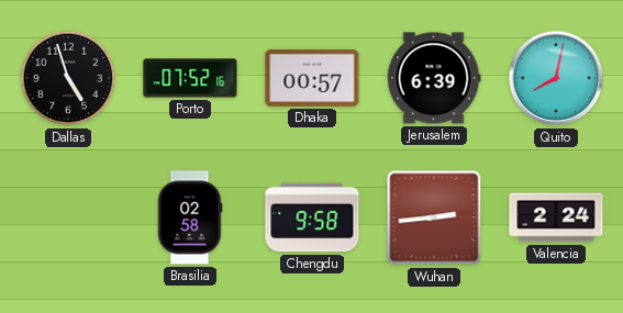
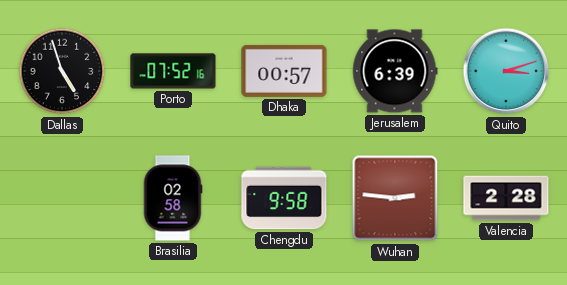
Quito: 8:02 -> 3:12
Wuhan: 2:44 -> 2:46
Valencia: 2:24 -> 2:28
